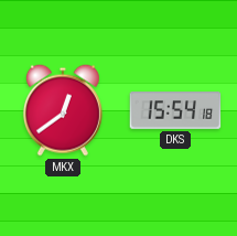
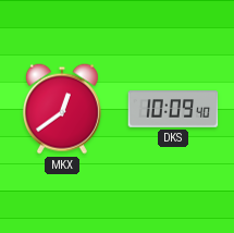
DKS: 15:54 -> 10:09
